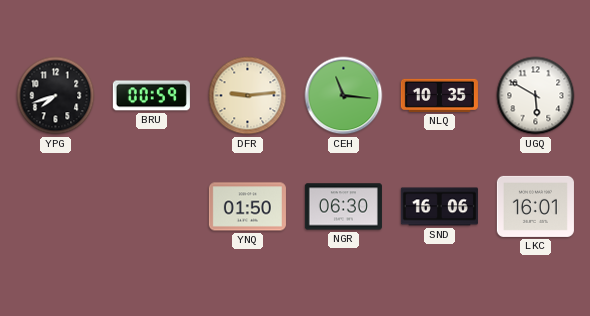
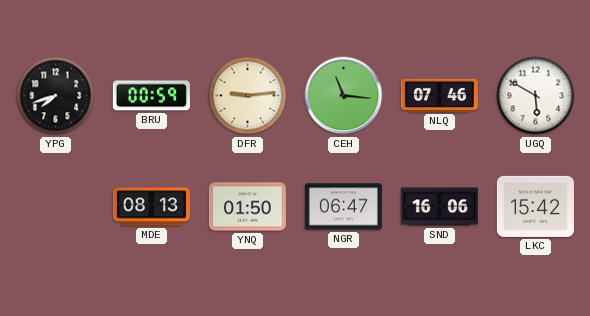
NLQ: 10:35 -> 07:46
MDE: none -> 08:13
NGR: 06:30 -> 06:47
LKC: 16:01 -> 15:42
